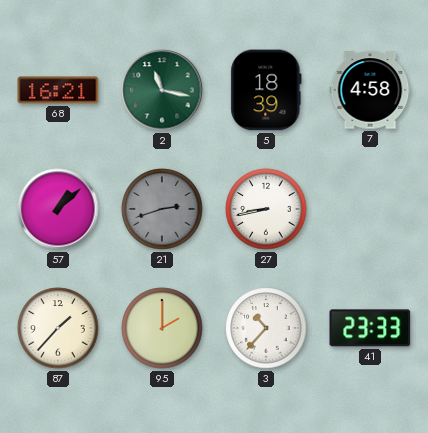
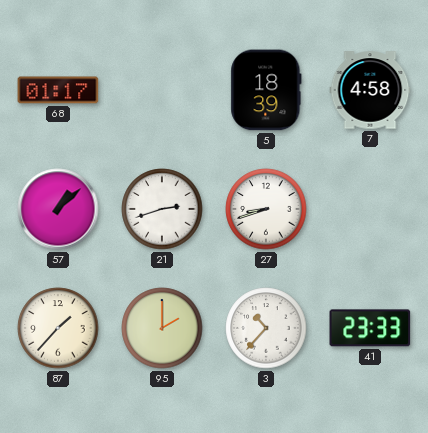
68: 16:21 -> 01:17
2: 11:17 -> none
21 dial: grey -> white
27: 8:43 -> 8:42
